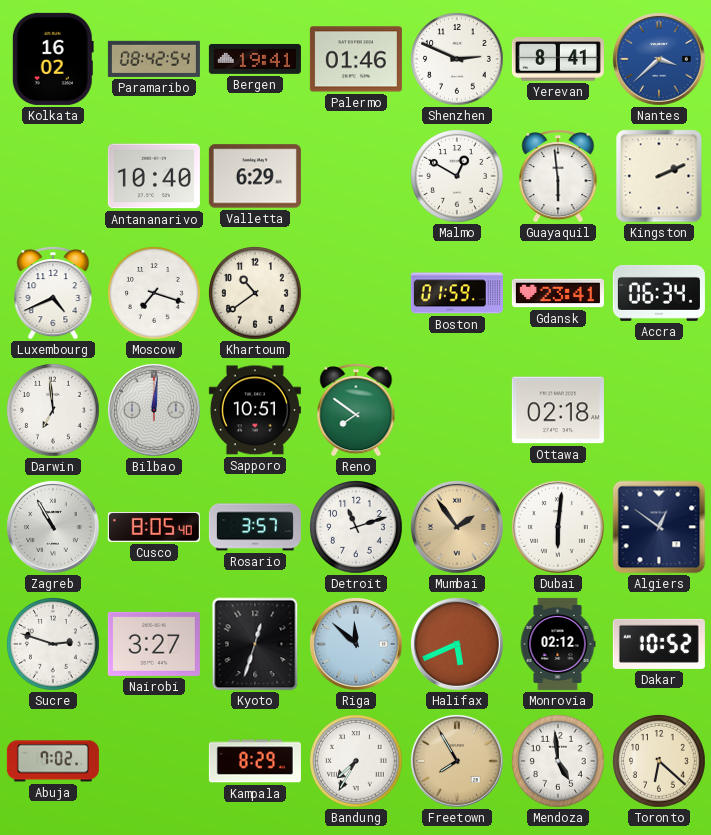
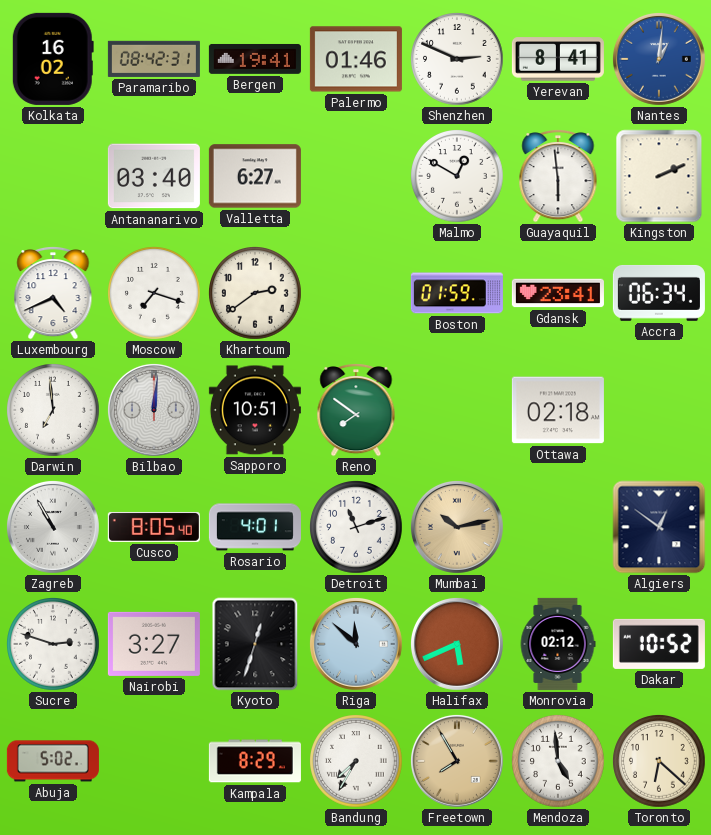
Paramaribo: 08:42:54 -> 08:42:31
Nantes: 3:38 -> 1:01
Antananarivo: 10:40 -> 03:40
Valletta: 6:29 -> 6:27
Khartoum: 10:39 -> 2:39
Rosario: 3:57 -> 4:01
Mumbai: 1:54 -> 10:13
Dubai: 6:01 -> none
Abuja: 7:02 -> 5:02
